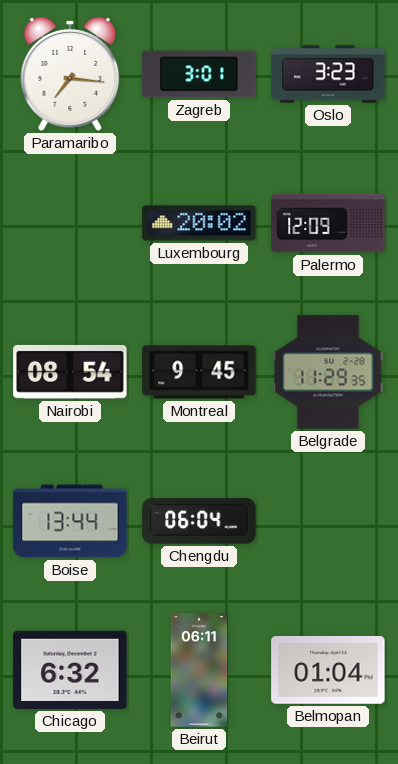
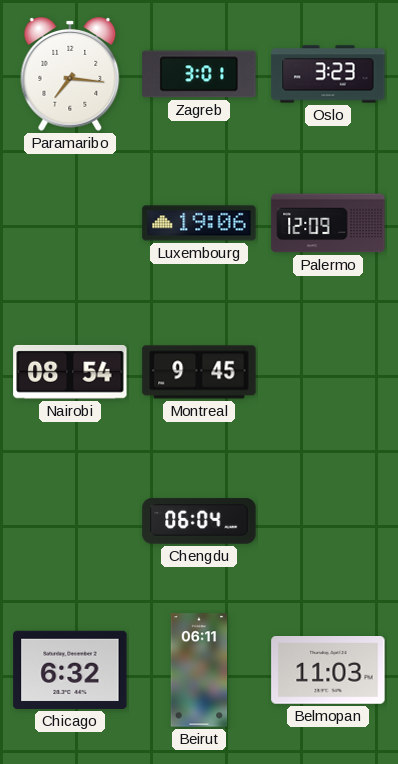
Luxembourg: 20:02 -> 19:06
Belgrade: 11:29 -> none
Boise: 13:44 -> none
Belmopan: 01:04 -> 11:03
